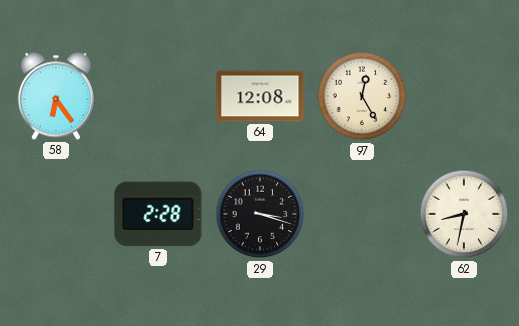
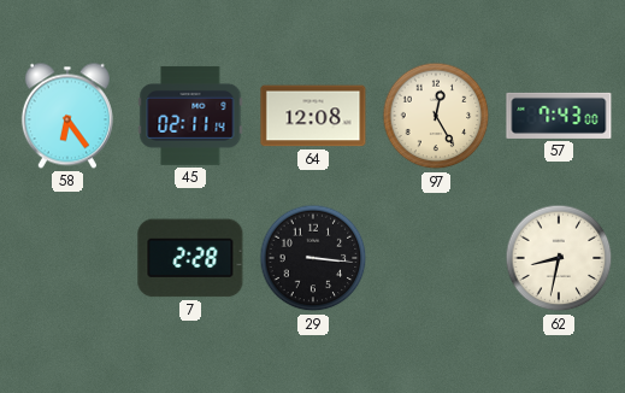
45: none -> 02:11
57: none -> 7:43
29: 3:18 -> 3:16
